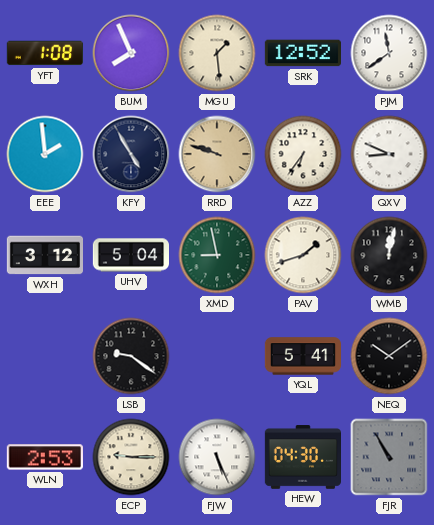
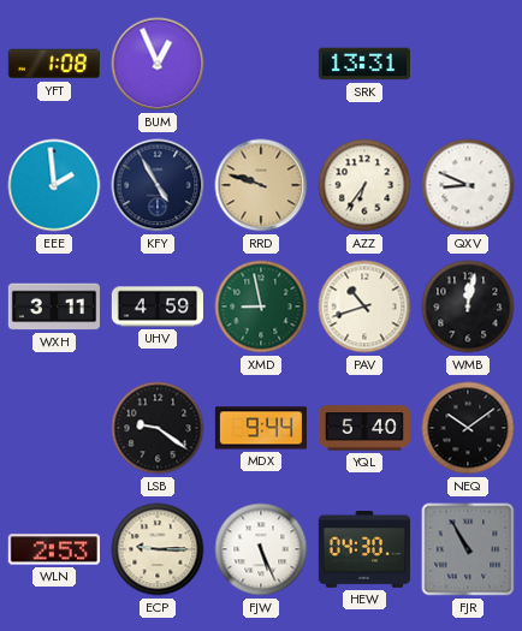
BUM: 7:56 -> 12:56
MGU: 1:29 -> none
SRK: 12:52 -> 13:31
PJM: 11:39 -> none
WXH: 3:12 -> 3:11
UHV: 5:04 -> 4:59
PAV: 1:42 -> 10:42
MDX: none -> 9:44
YQL: 5:41 -> 5:40
